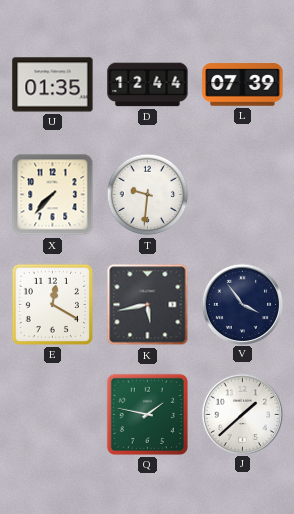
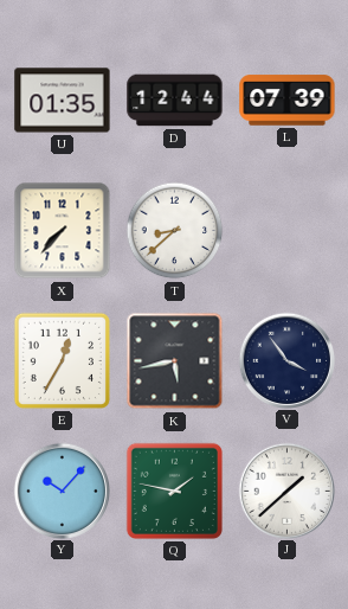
T: 9:31 -> 8:38
E: 12:20 -> 12:35
Y: none -> 10:07
